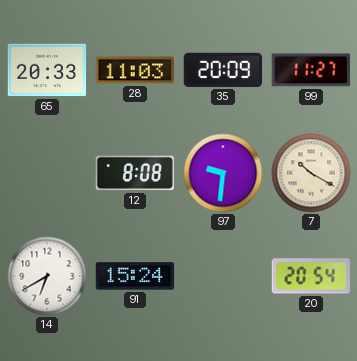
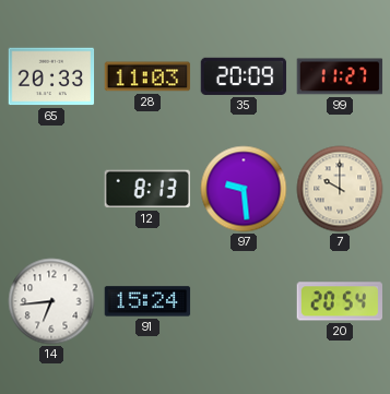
12: 8:08 -> 8:13
97: 9:31 -> 9:29
7: 10:20 -> 10:00
14: 6:40 -> 6:44
